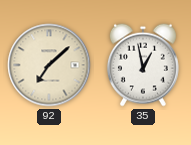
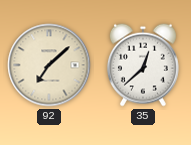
35: 12:58 -> 12:38
